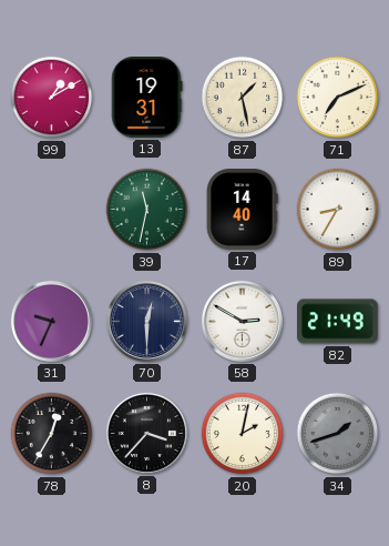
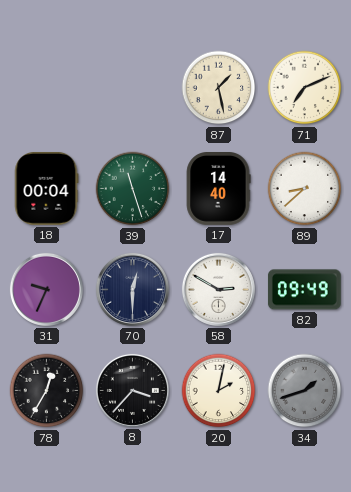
99: 1:10 -> none
13: 19:31 -> none
18: none -> 00:04
39: 11:32 -> 11:27
89: 8:35 -> 8:38
82: 21:49 -> 09:49
